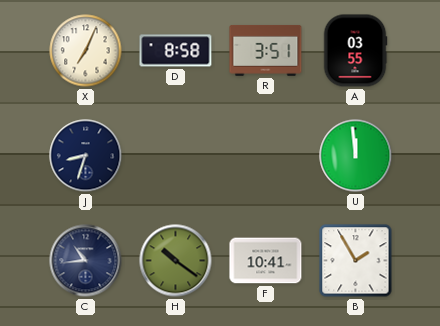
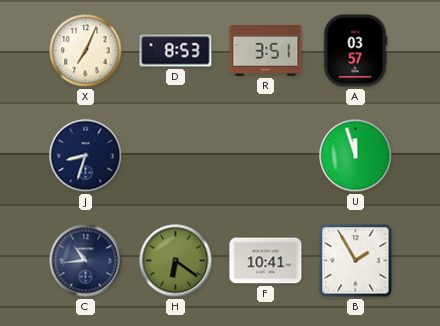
D: 8:58 -> 8:53
A: 03:55 -> 03:57
U: 11:59 -> 11:57
H: 10:21 -> 6:21
